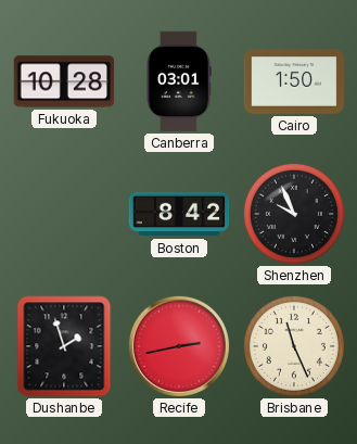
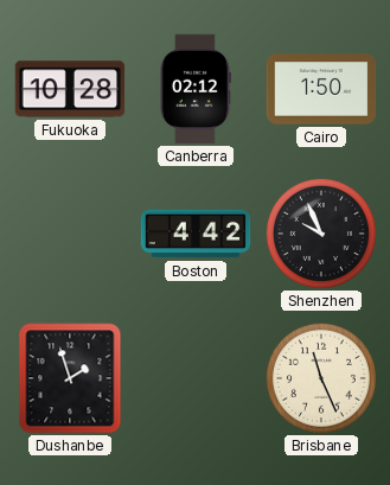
Canberra: 03:01 -> 02:12
Boston: 8:42 -> 4:42
Recife: 2:43 -> none
